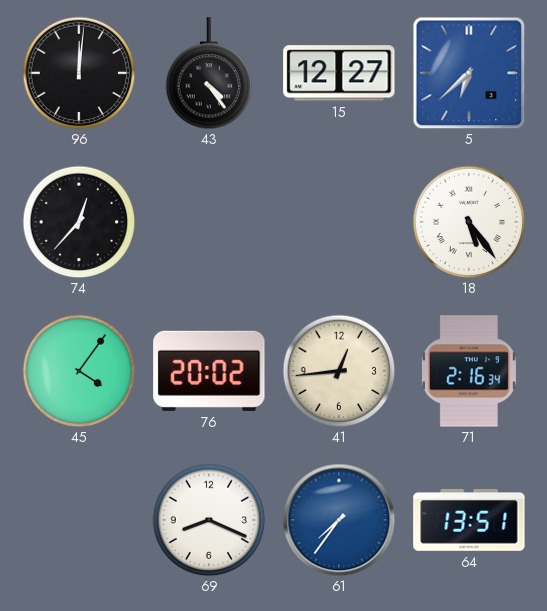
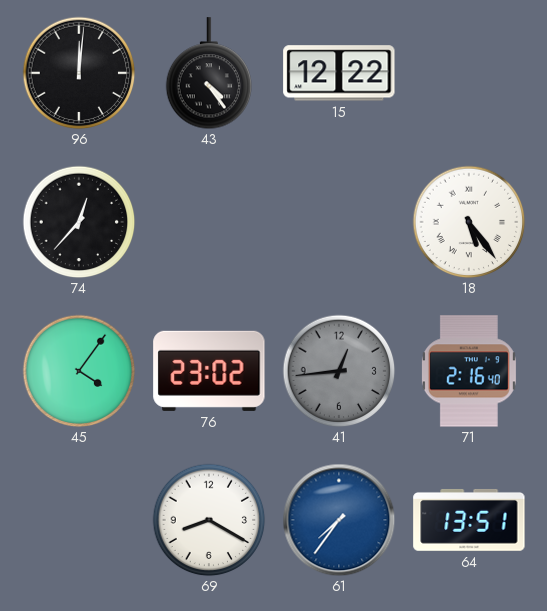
15: 12:27 -> 12:22
5: 6:38 -> none
76: 20:02 -> 23:02
41 dial: cream -> grey
71: 2:16:34 -> 2:16:40
69: 8:19 -> 8:20
